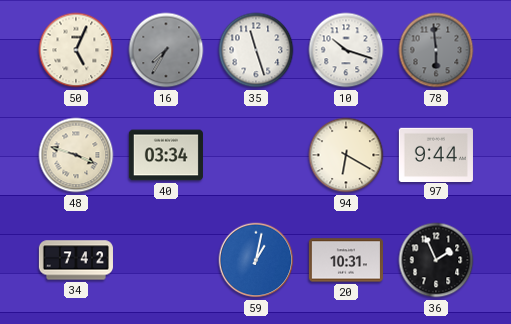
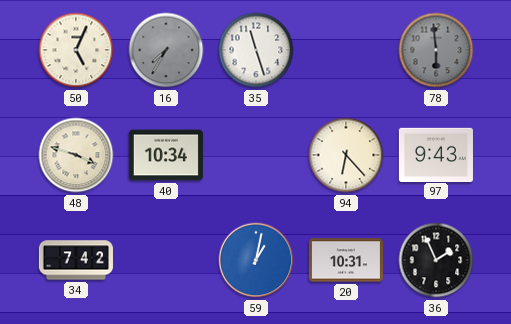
10: 10:18 -> none
40: 03:34 -> 10:34
94: 6:20 -> 6:23
97: 9:44 -> 9:43
